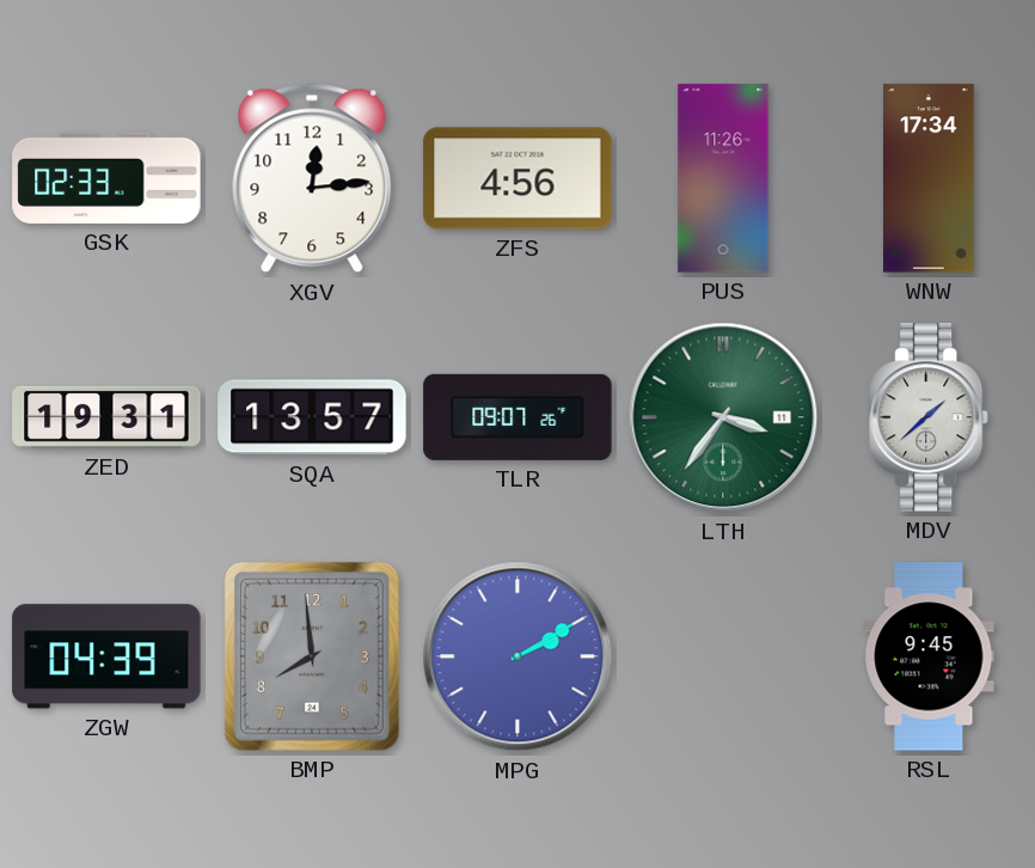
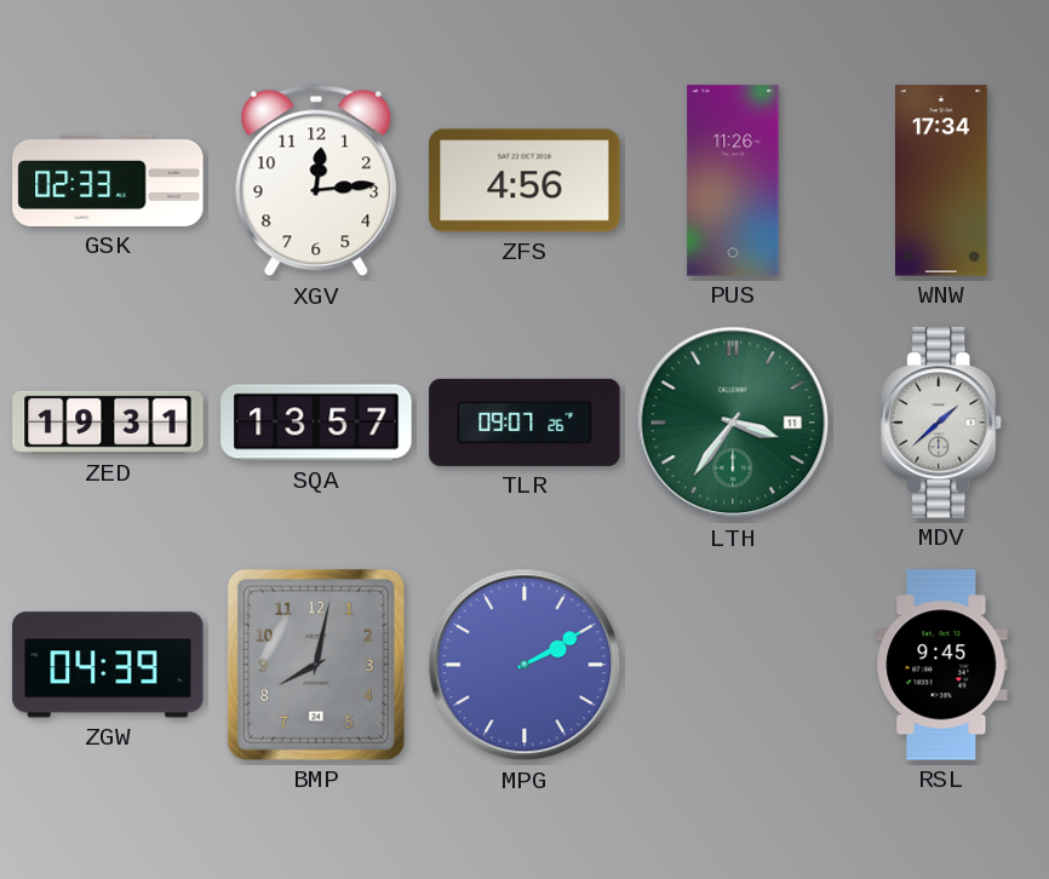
BMP: 7:59 -> 8:02
